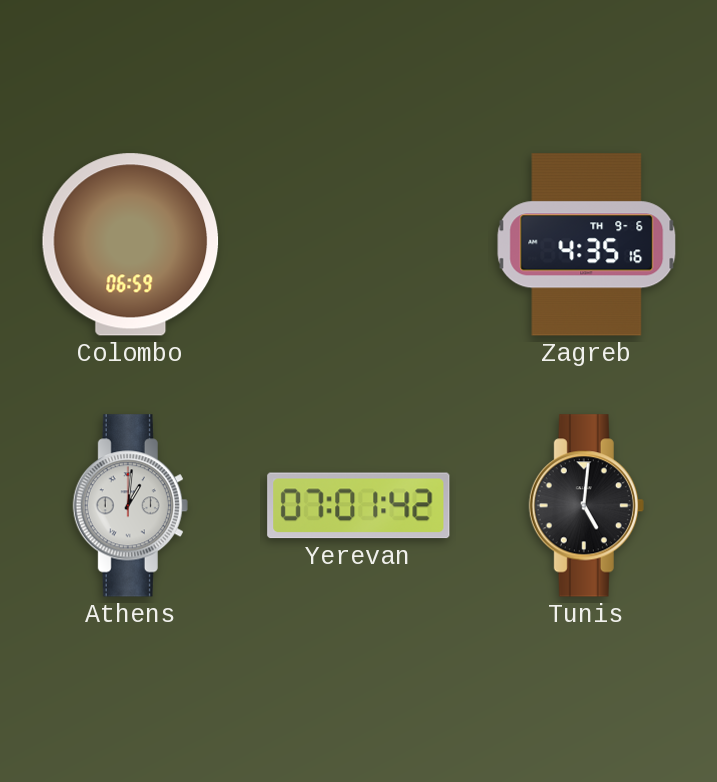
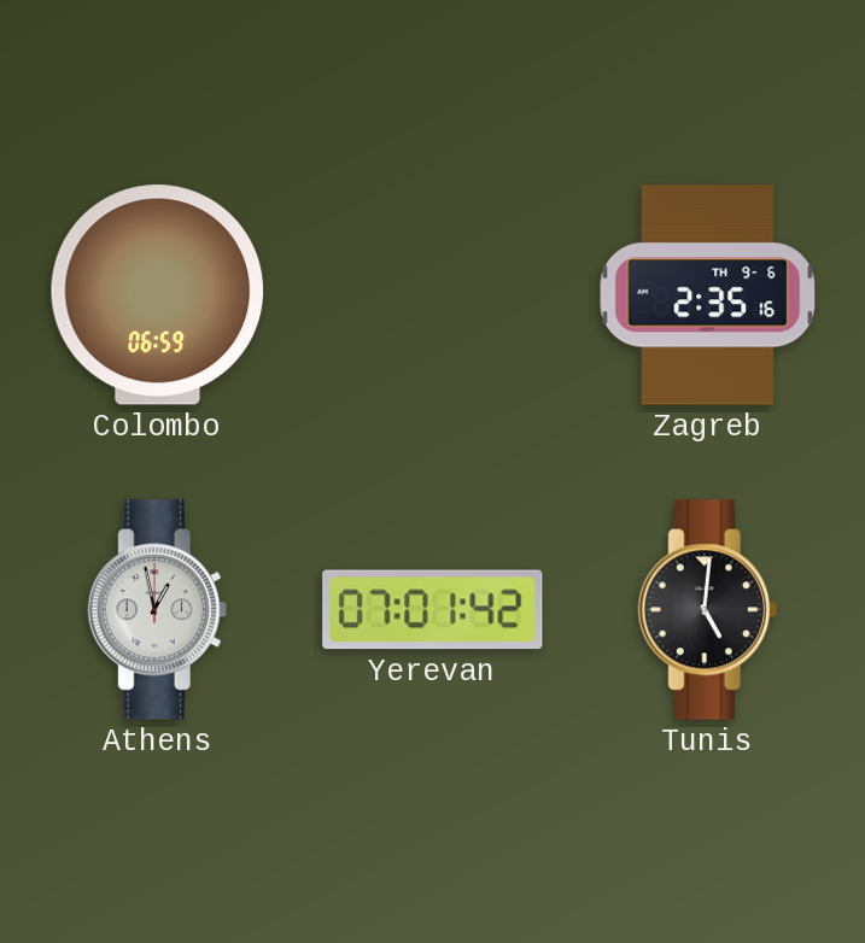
Zagreb: 4:35 -> 2:35
Athens: 1:01 -> 12:58
